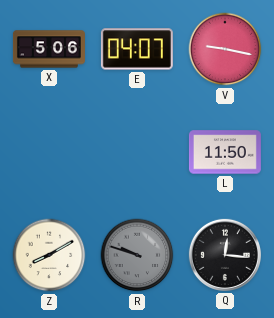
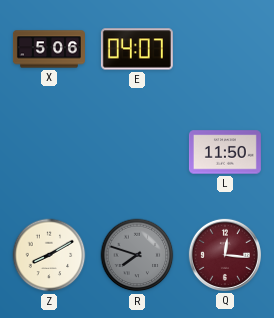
V: 9:17 -> none
R: 9:48 -> 7:48
Q dial: black -> burgundy
